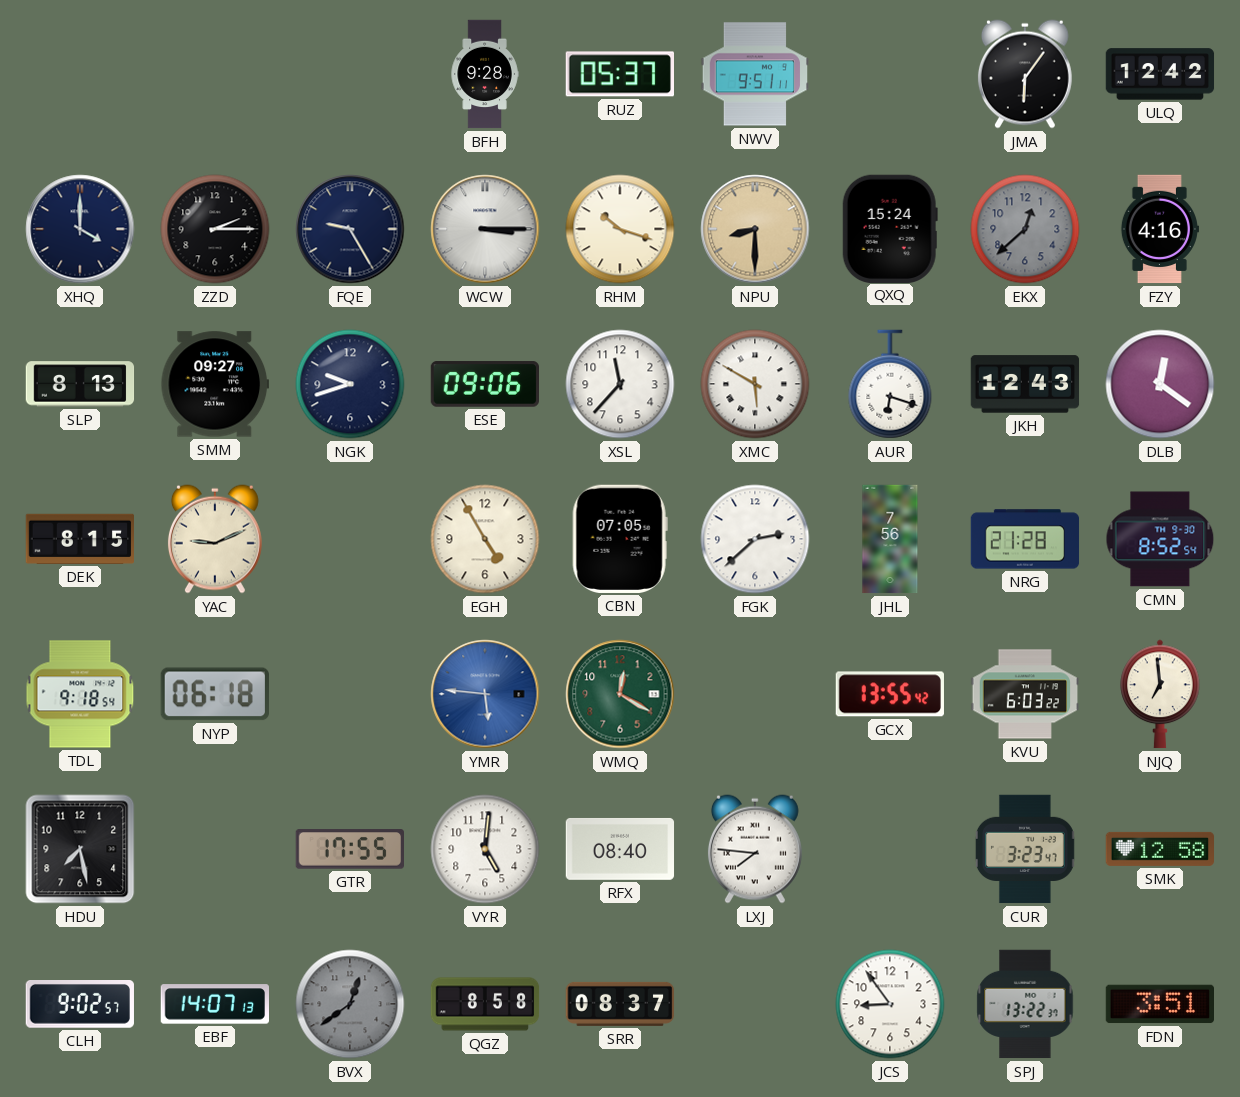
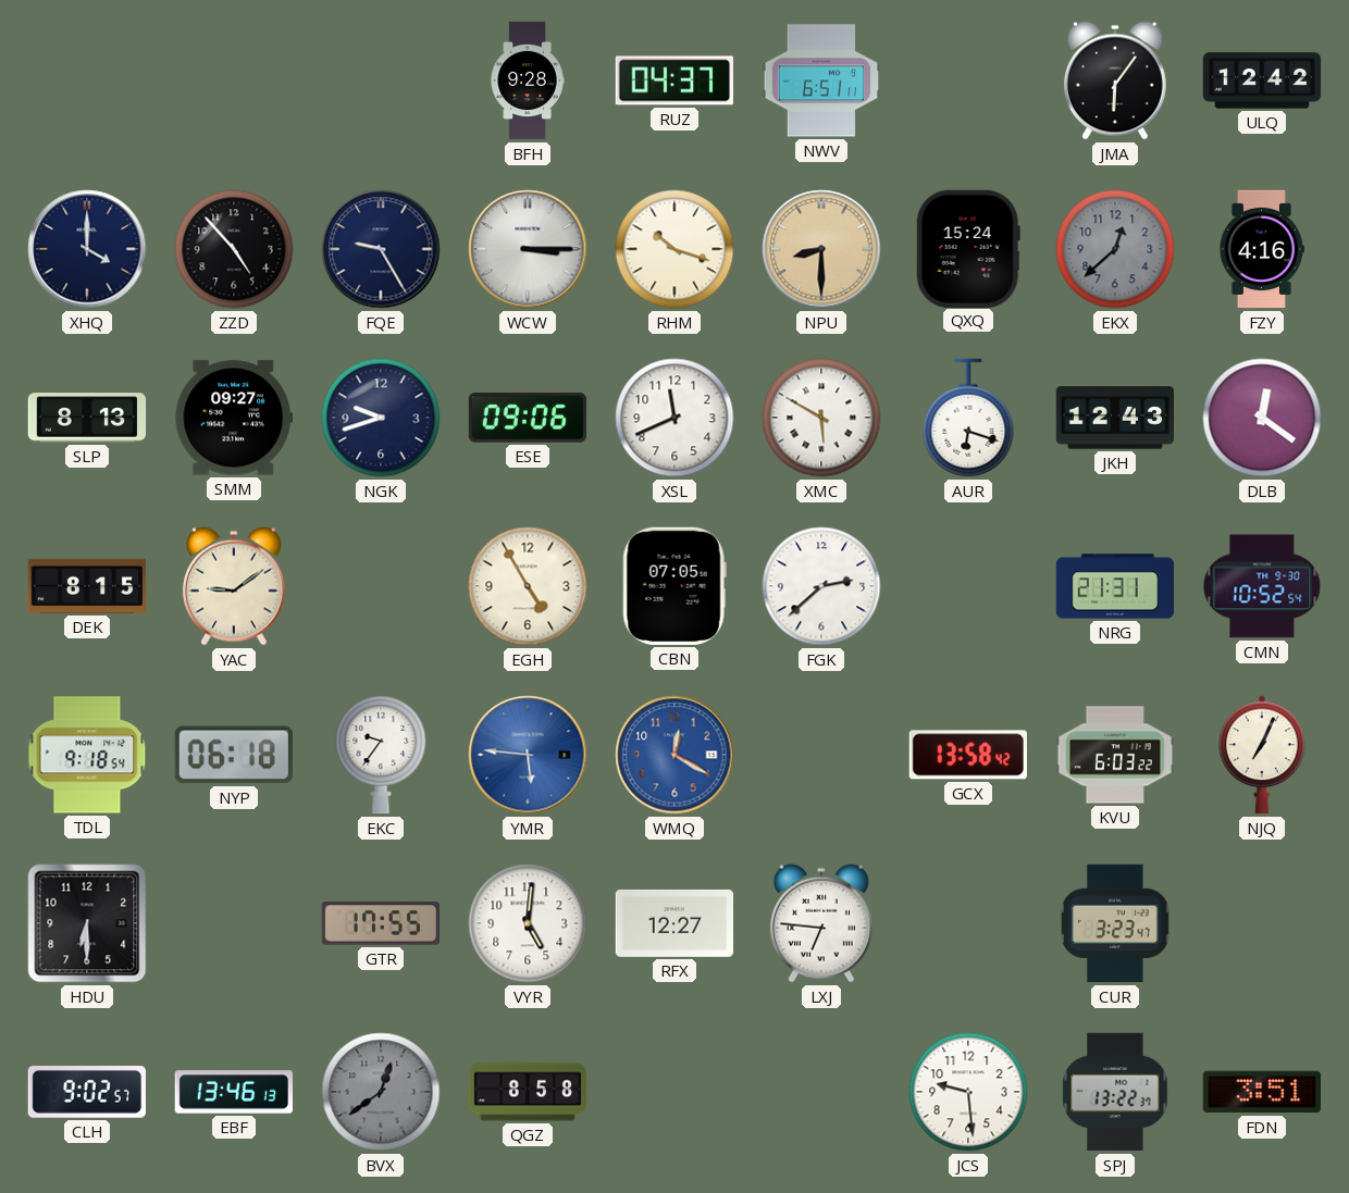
RUZ: 05:37 -> 04:37
NWV: 9:51 -> 6:51
ZZD: 2:15 -> 4:53
XSL: 11:37 -> 11:41
YAC: 9:11 -> 9:09
JHL: 7:56 -> none
NRG: 21:28 -> 21:31
CMN: 8:52 -> 10:52
EKC: none -> 9:36
WMQ dial: green -> blue
GCX: 13:55 -> 13:58
NJQ: 6:59 -> 7:04
HDU: 7:28 -> 6:30
RFX: 08:40 -> 12:27
LXJ: 7:46 -> 6:46
SMK: 12:58 -> none
EBF: 14:07 -> 13:46
SRR: 08:37 -> none
JCS: 8:54 -> 9:29
